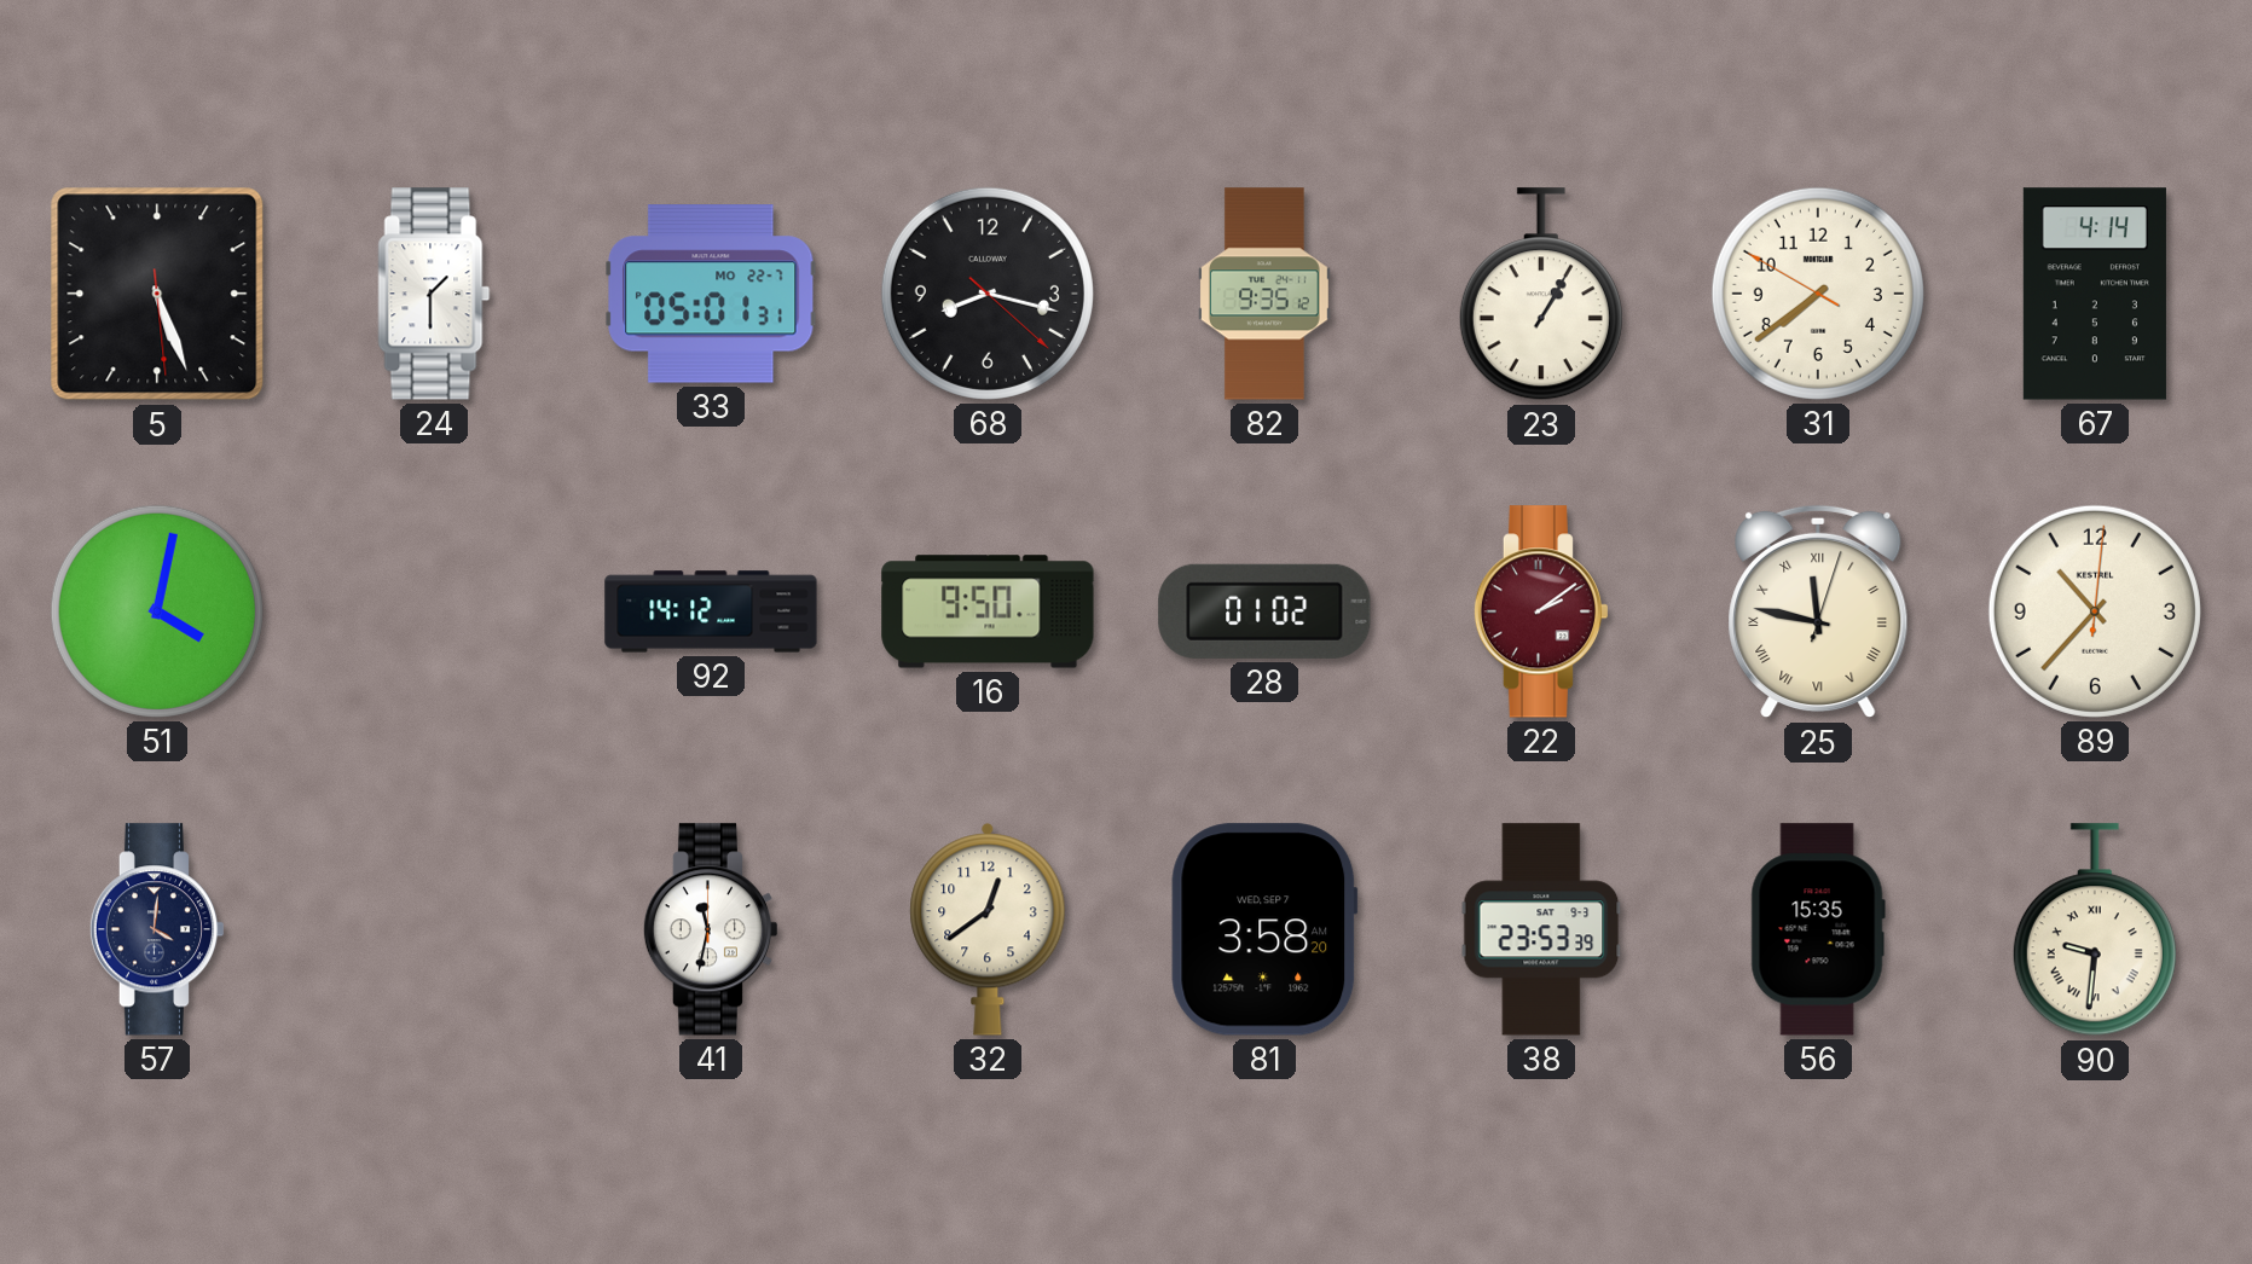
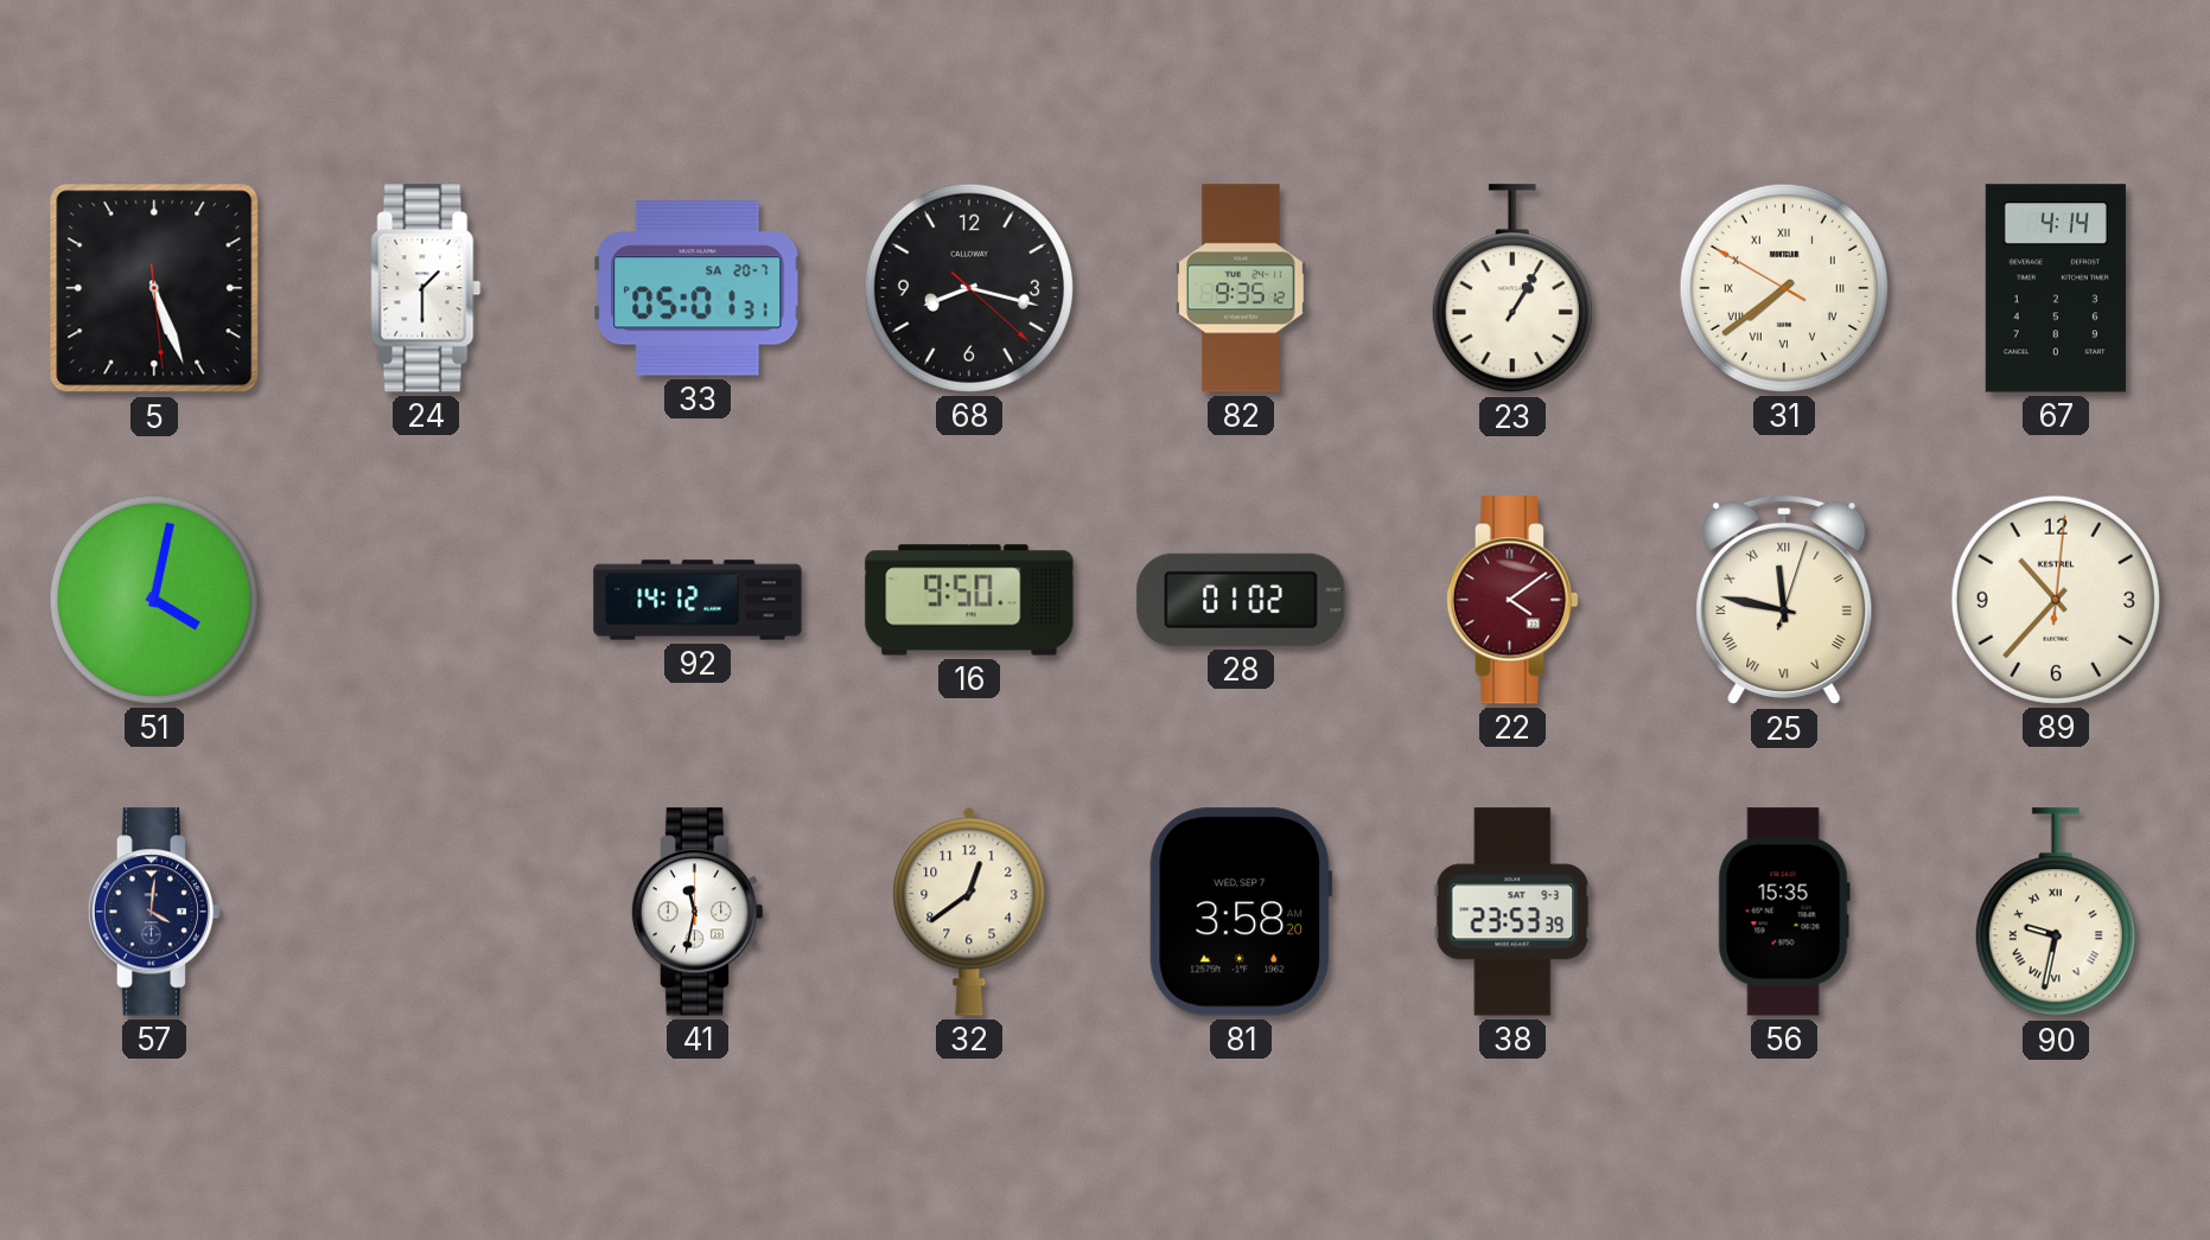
33 date: MO 22-7 -> SA 20-7
31 numerals: Arabic -> Roman
22: 2:09 -> 4:09
90: 9:31 -> 9:32
